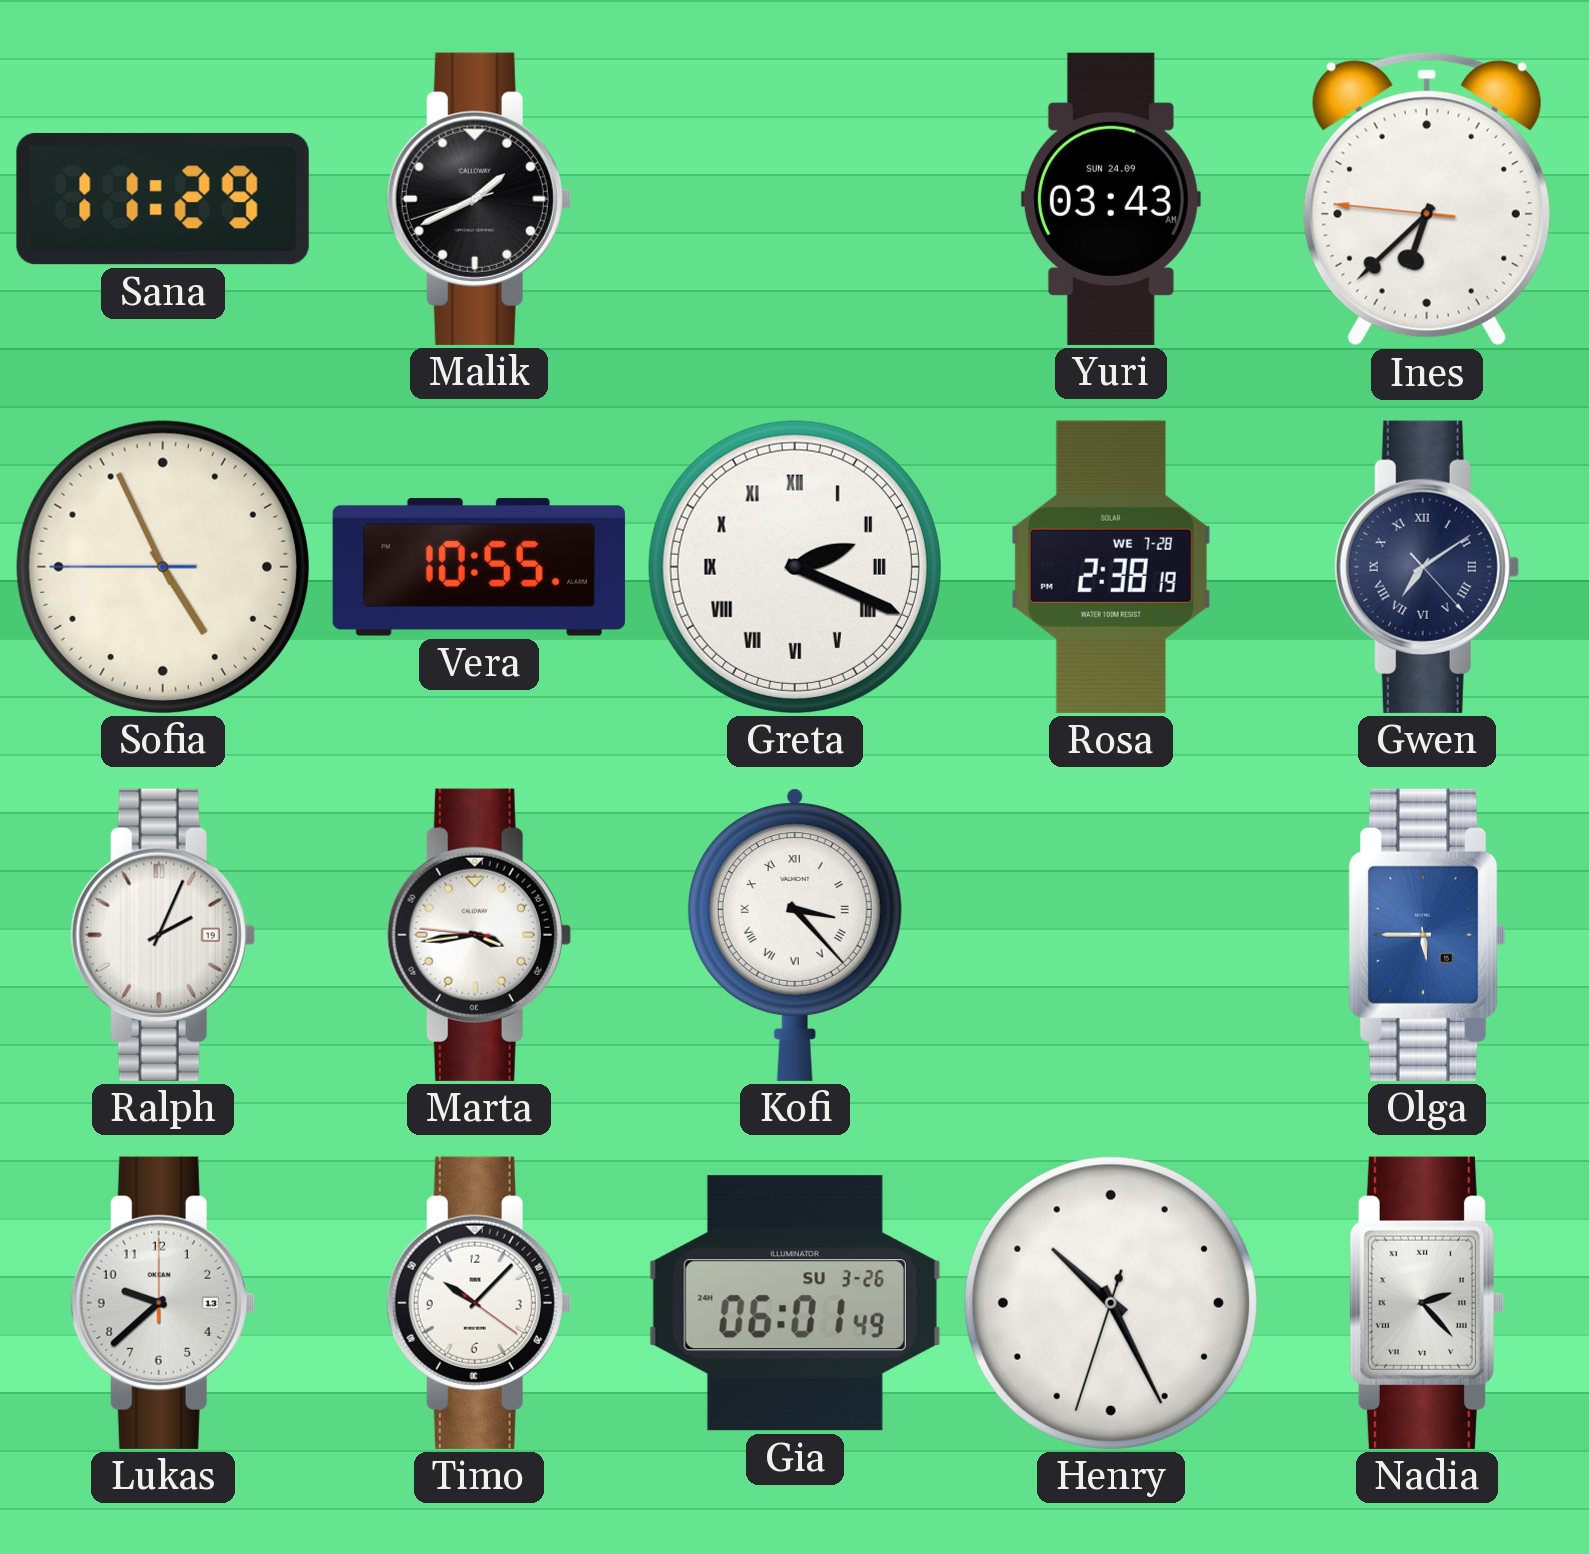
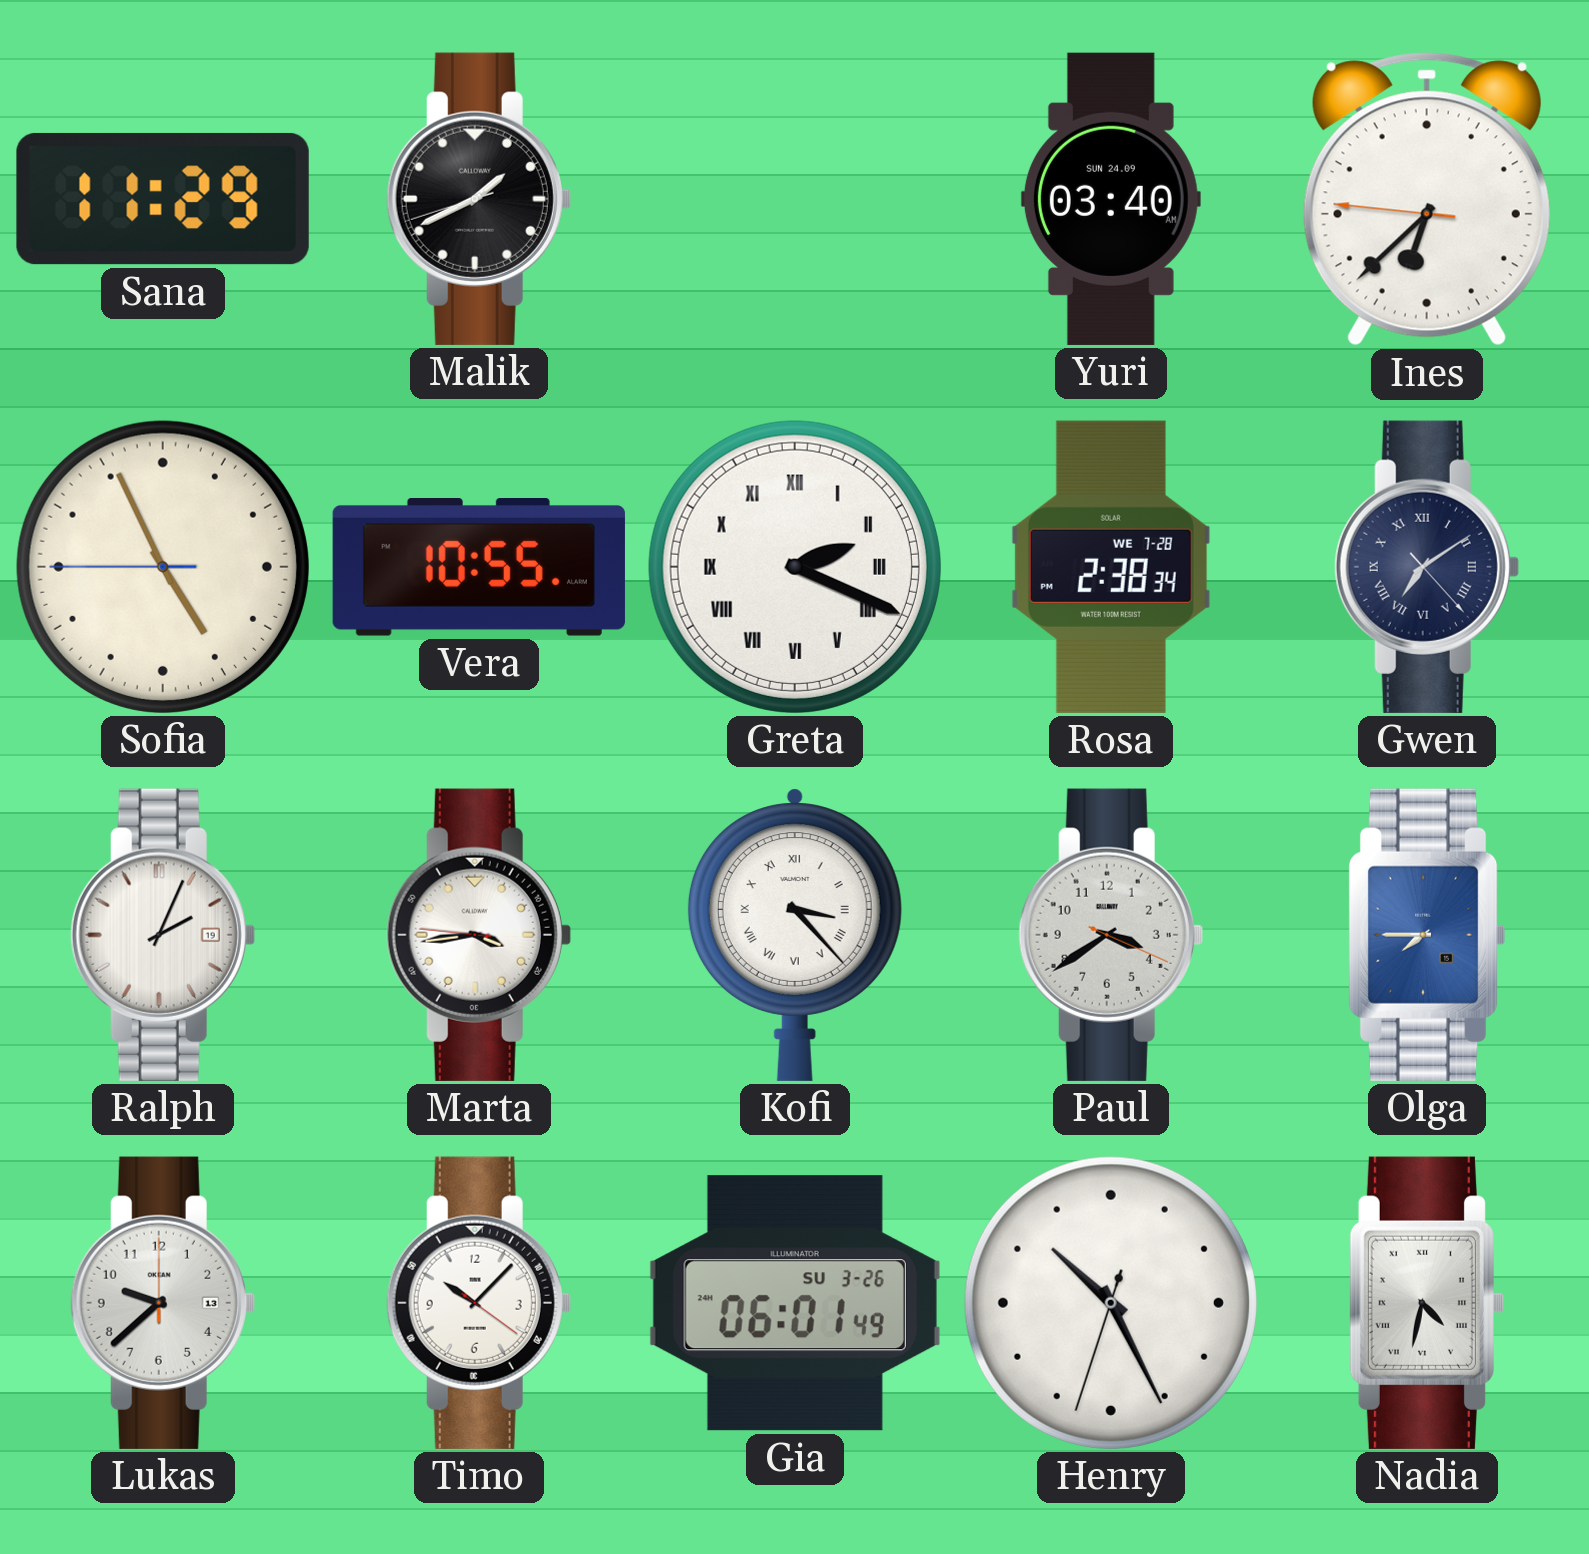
Yuri: 03:43 -> 03:40
Rosa: 2:38:19 -> 2:38:34
Paul: none -> 3:39
Olga: 5:45 -> 7:45
Nadia: 2:23 -> 4:32
